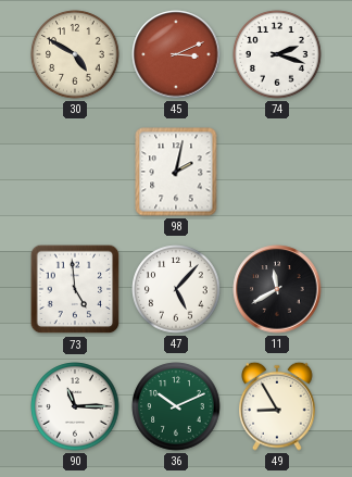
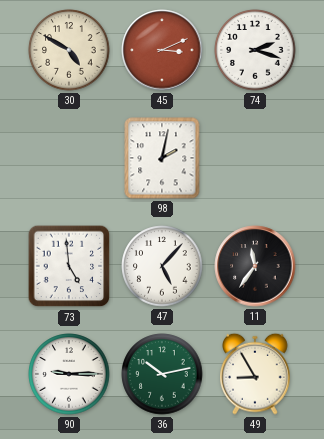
11: 11:40 -> 11:36
90: 11:15 -> 9:15
36: 10:11 -> 10:13
